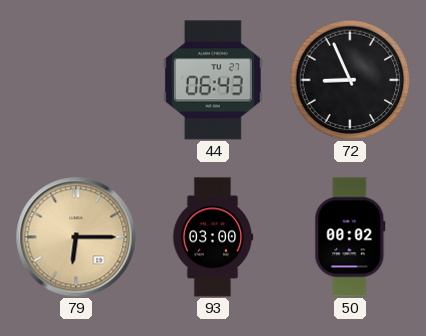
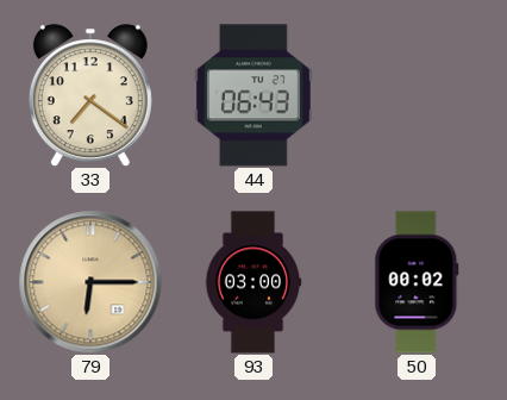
33: none -> 7:21
72: 8:56 -> none
